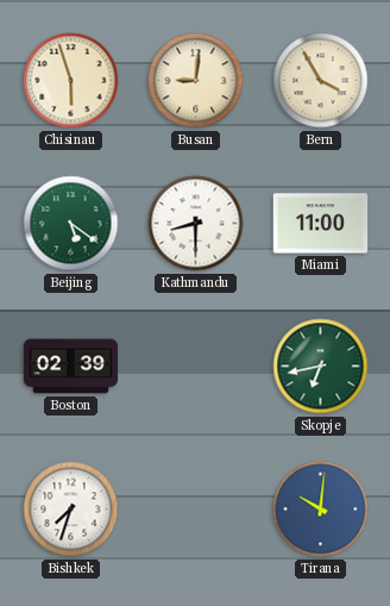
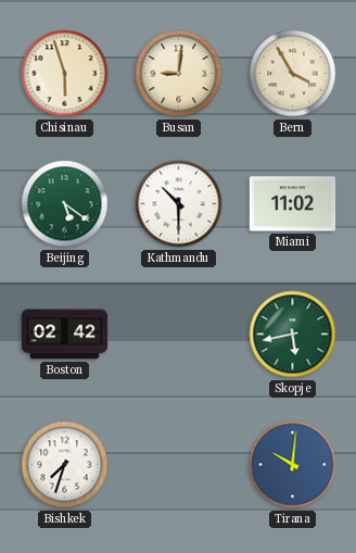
Kathmandu: 8:30 -> 10:30
Miami: 11:00 -> 11:02
Boston: 02:39 -> 02:42
Skopje: 6:43 -> 5:43
